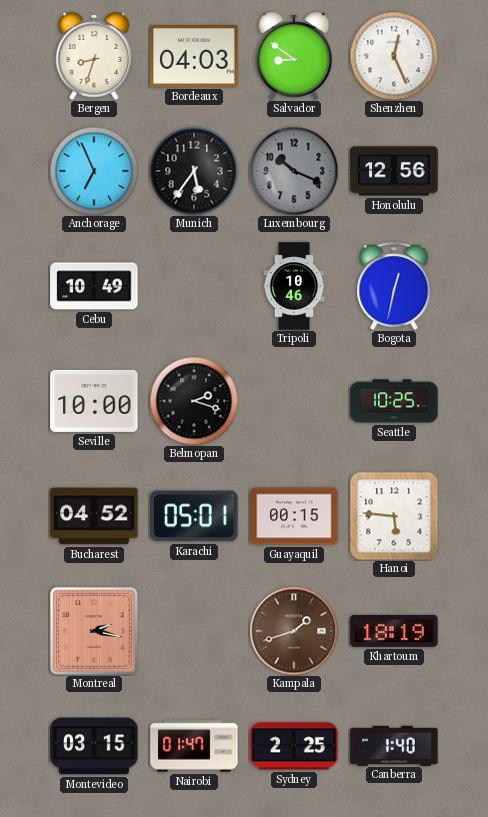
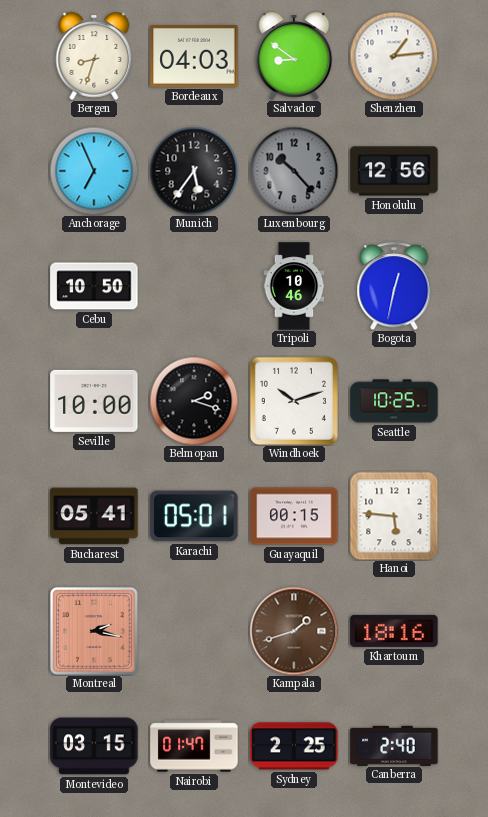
Shenzhen: 12:26 -> 1:14
Luxembourg: 10:19 -> 10:23
Cebu: 10:49 -> 10:50
Windhoek: none -> 10:12
Bucharest: 04:52 -> 05:41
Khartoum: 18:19 -> 18:16
Canberra: 1:40 -> 2:40
